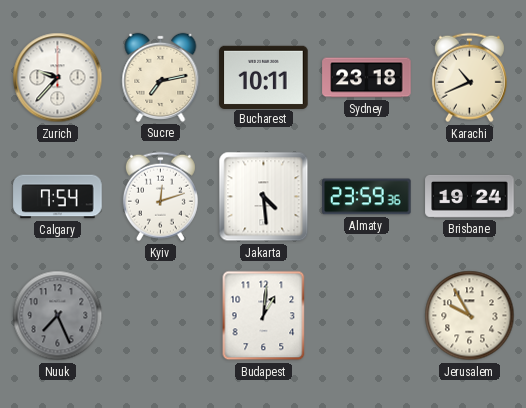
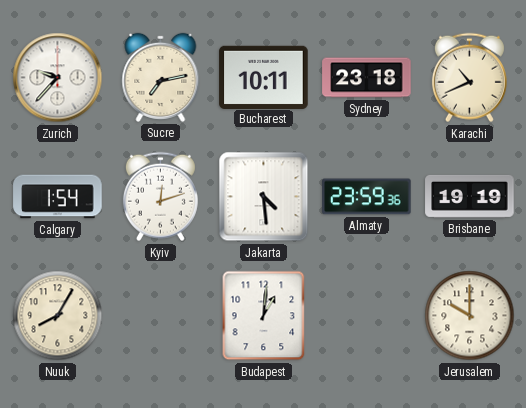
Calgary: 7:54 -> 1:54
Brisbane: 19:24 -> 19:19
Nuuk: 7:26 -> 8:05
Nuuk dial: grey -> cream
Jerusalem: 9:55 -> 10:00
